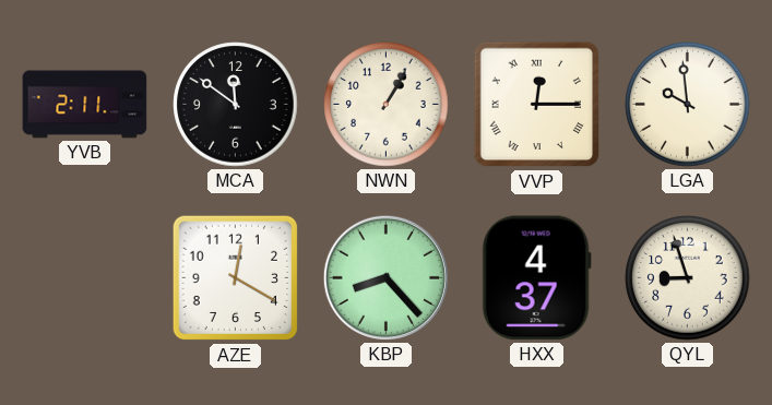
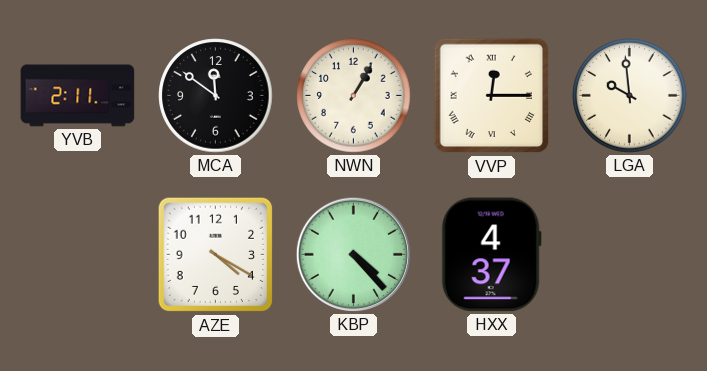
AZE: 12:20 -> 4:20
KBP: 8:23 -> 4:23
QYL: 8:57 -> none
